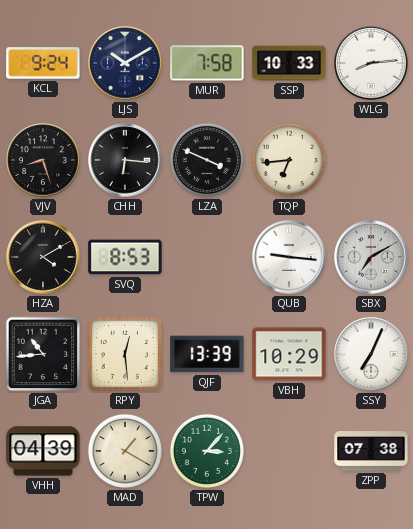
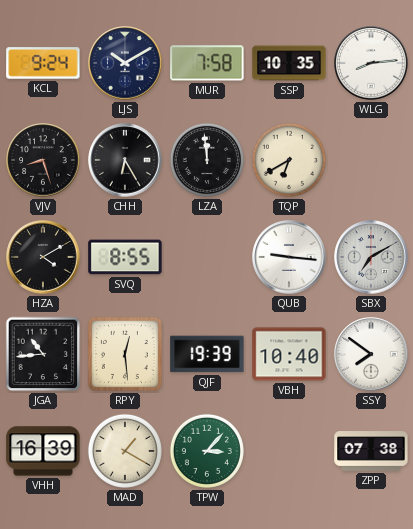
SSP: 10:33 -> 10:35
CHH: 6:16 -> 6:25
LZA: 3:49 -> 11:59
TQP: 6:44 -> 6:40
SVQ: 8:53 -> 8:55
QJF: 13:39 -> 19:39
VBH: 10:29 -> 10:40
SSY: 7:04 -> 7:51
VHH: 04:39 -> 16:39
